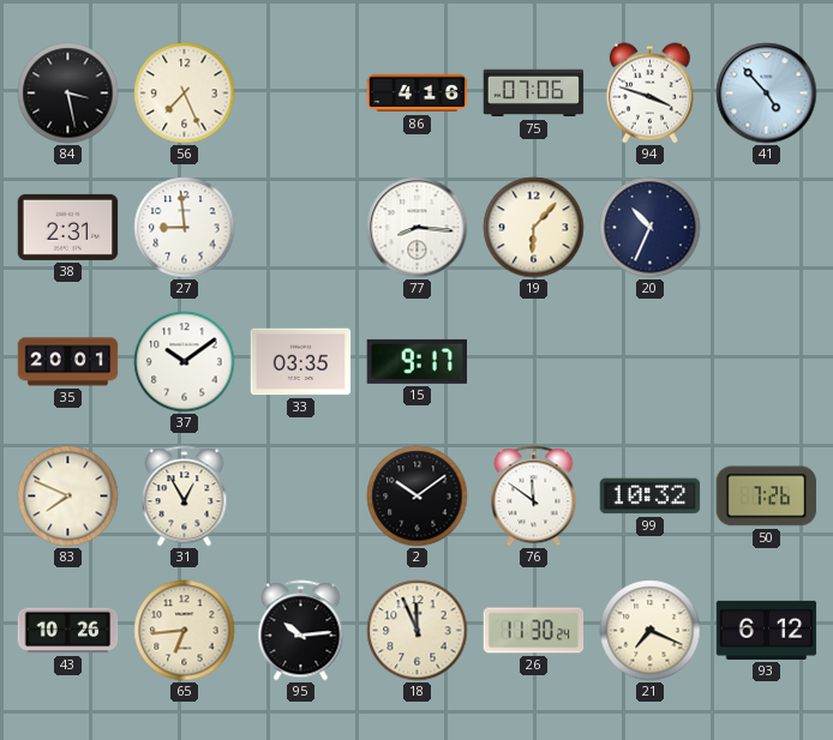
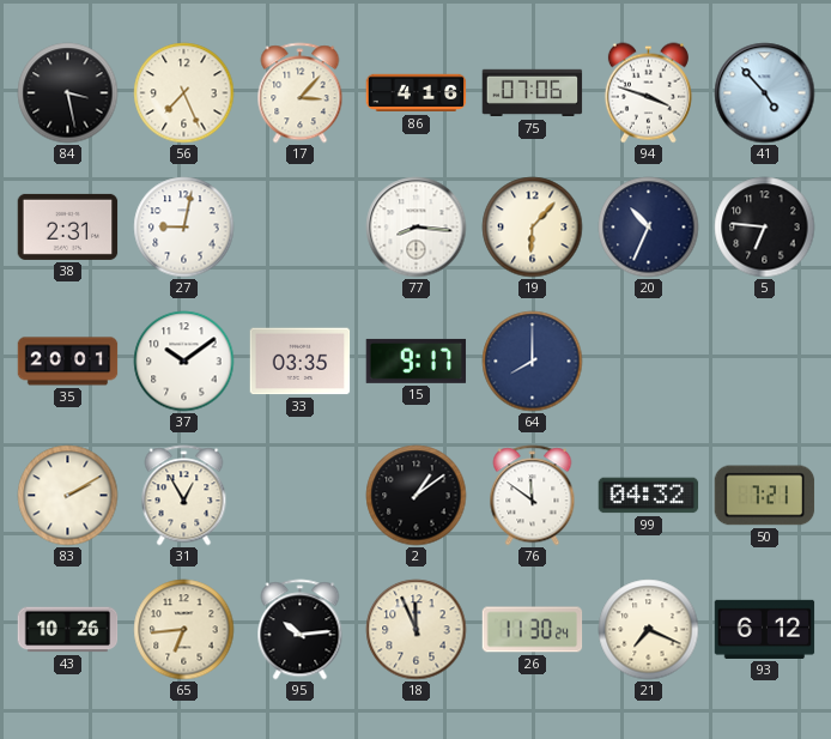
17: none -> 3:07
27: 8:59 -> 9:02
5: none -> 6:46
64: none -> 8:00
83: 7:49 -> 2:10
2: 10:09 -> 1:09
99: 10:32 -> 04:32
50: 7:26 -> 7:21
